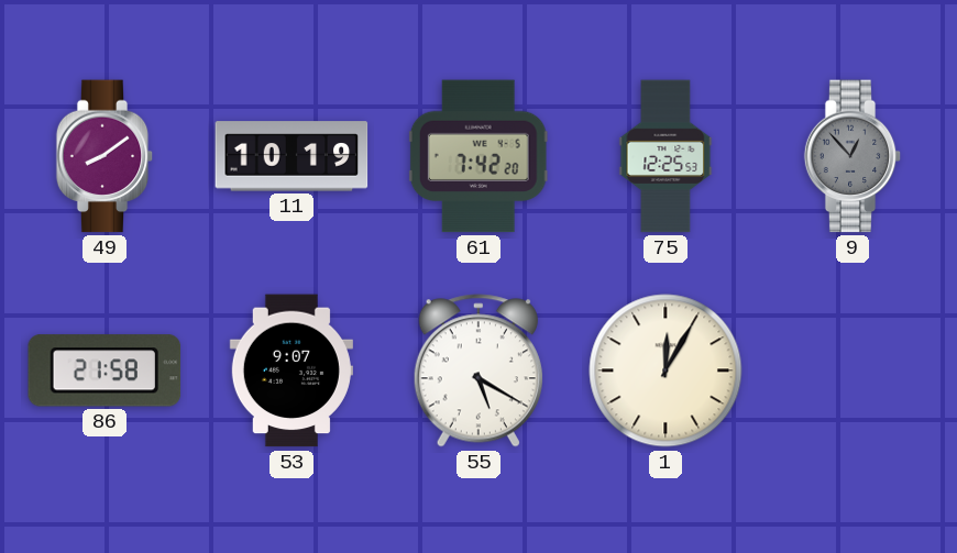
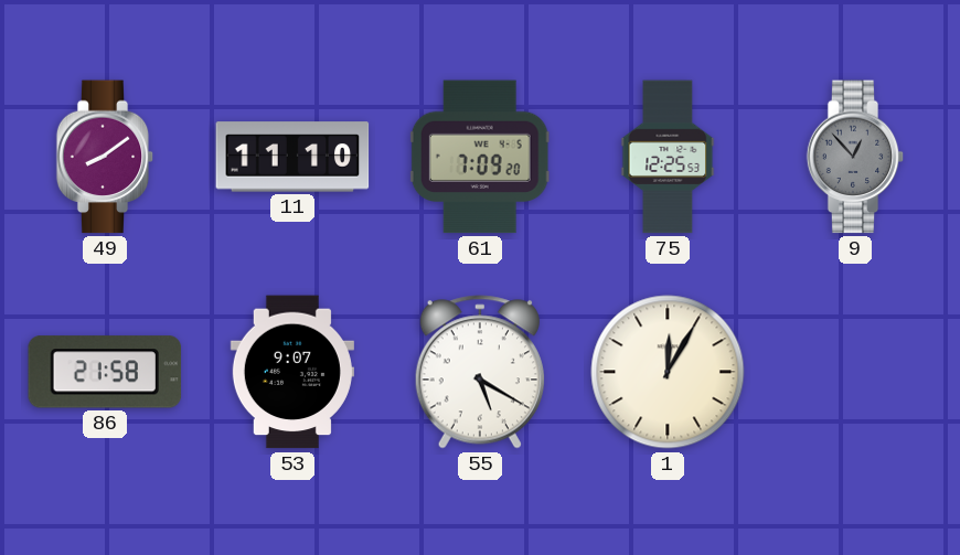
11: 10:19 -> 11:10
61: 7:42 -> 7:09
